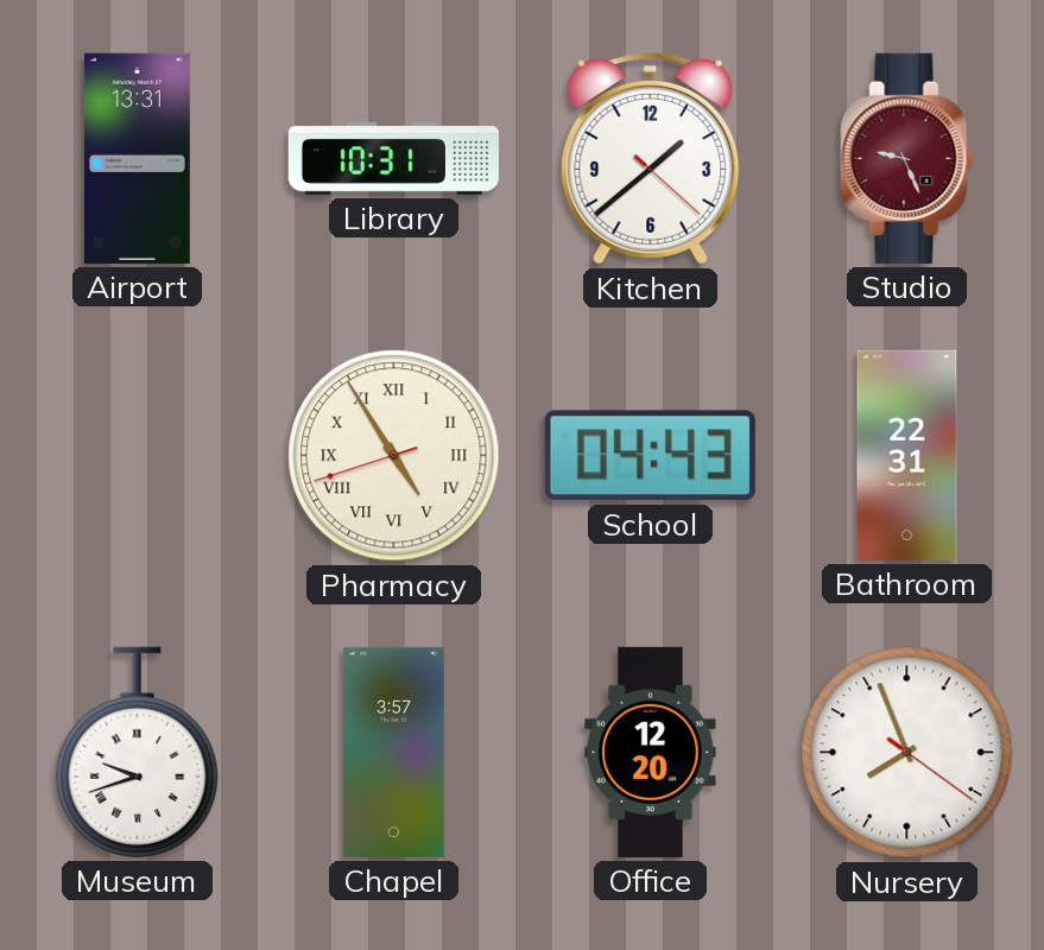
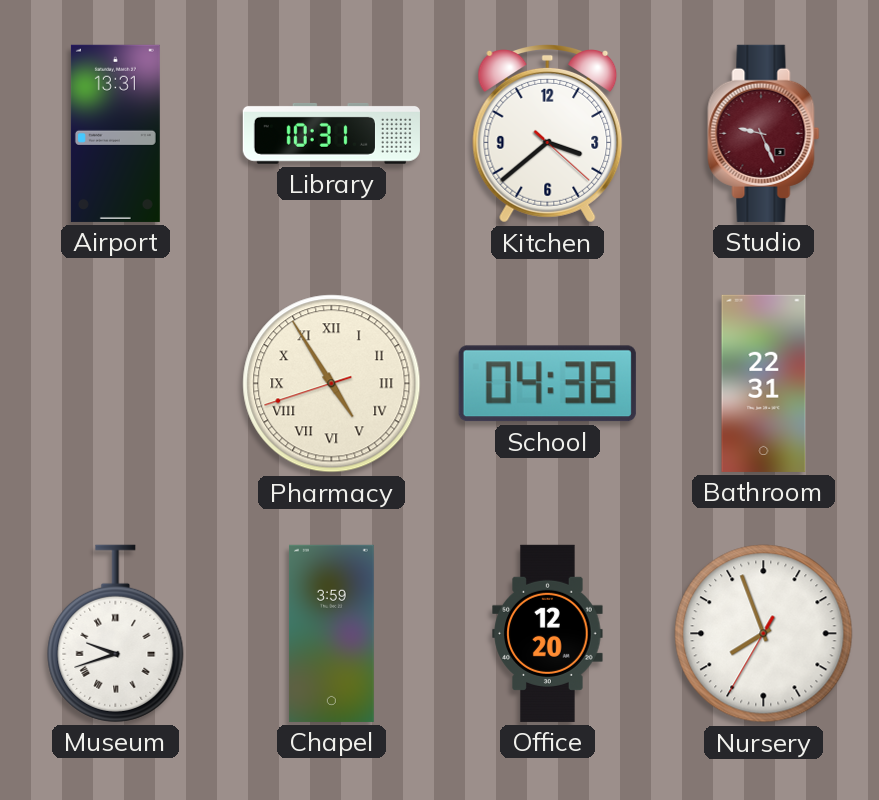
Kitchen: 1:38 -> 3:38
School: 04:43 -> 04:38
Chapel: 3:57 -> 3:59
Nursery: 7:56:21 -> 7:56:35
